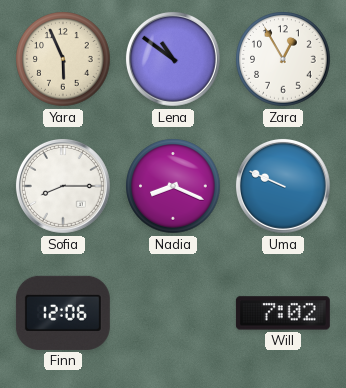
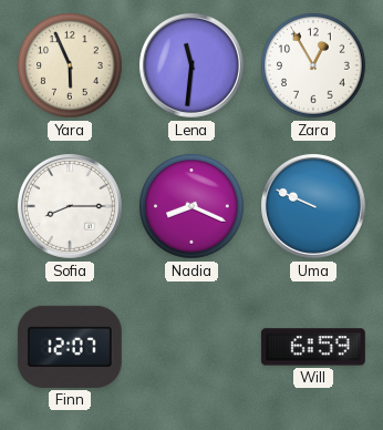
Lena: 10:51 -> 11:31
Finn: 12:06 -> 12:07
Will: 7:02 -> 6:59
